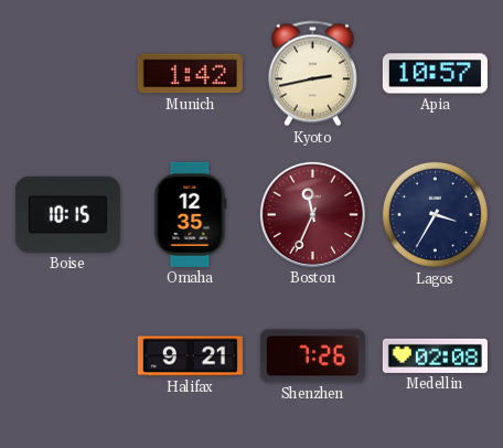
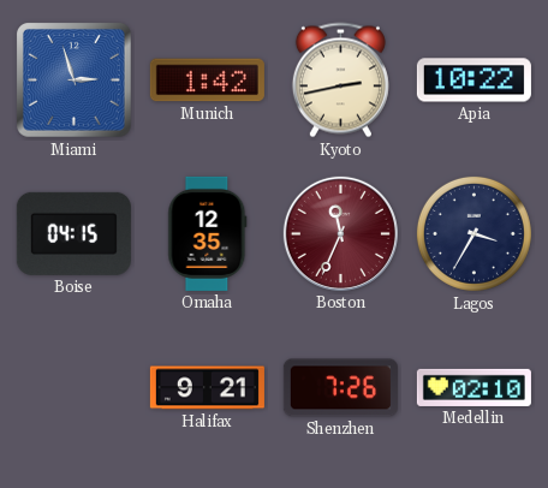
Miami: none -> 2:57
Apia: 10:57 -> 10:22
Boise: 10:15 -> 04:15
Medellin: 02:08 -> 02:10
